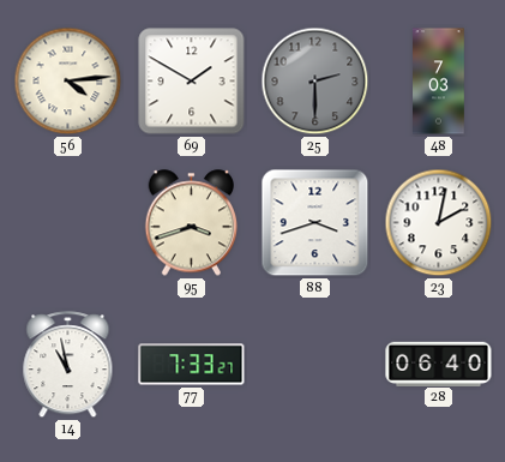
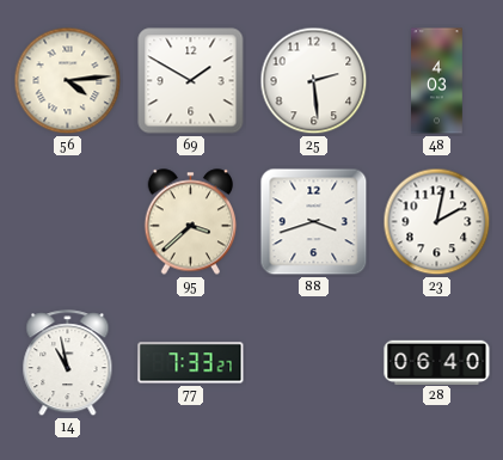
25: 2:30 -> 2:29
25 dial: grey -> white
48: 7:03 -> 4:03
95: 3:42 -> 3:38
